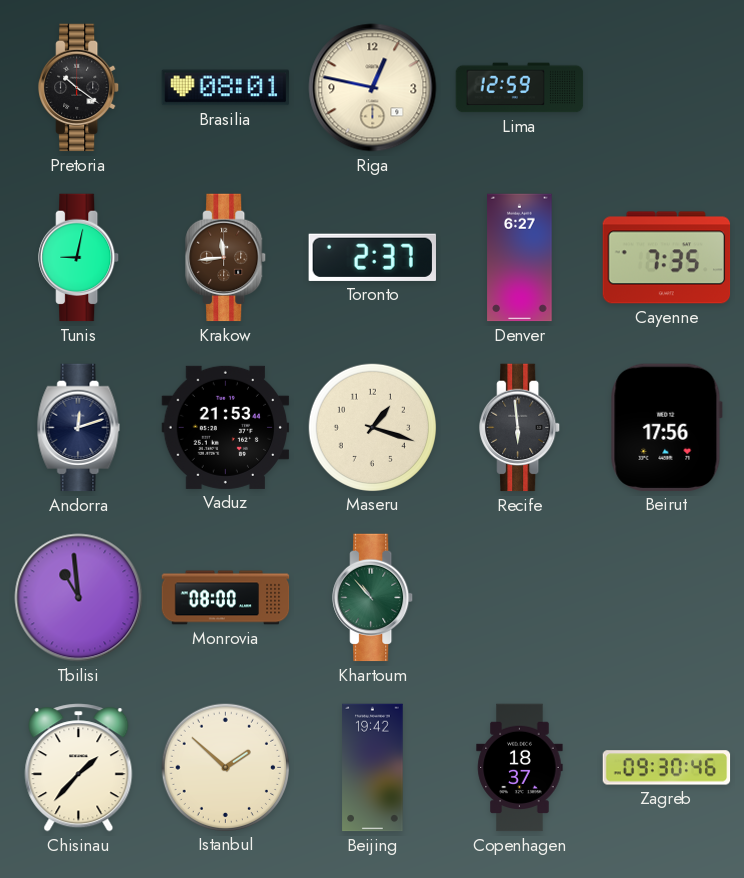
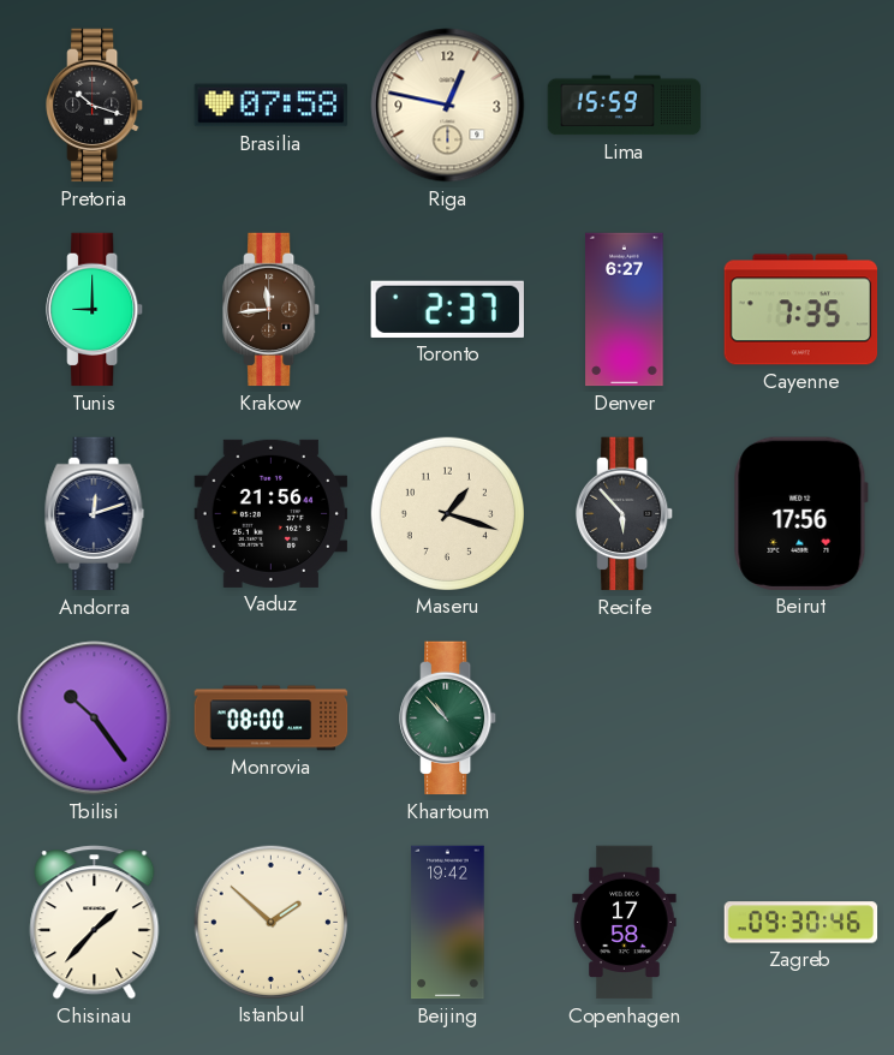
Pretoria: 10:21 -> 10:18
Brasilia: 08:01 -> 07:58
Lima: 12:59 -> 15:59
Tunis: 9:02 -> 9:00
Vaduz: 21:53 -> 21:56
Recife: 5:59 -> 5:53
Tbilisi: 10:59 -> 10:24
Copenhagen: 18:37 -> 17:58
